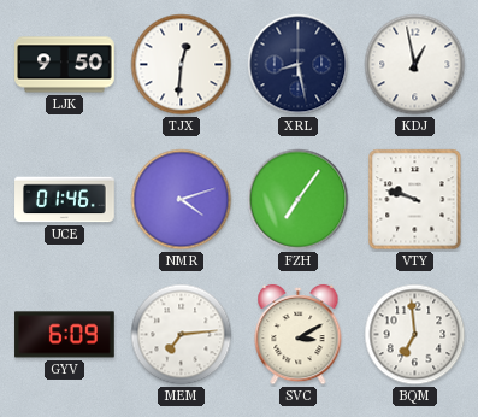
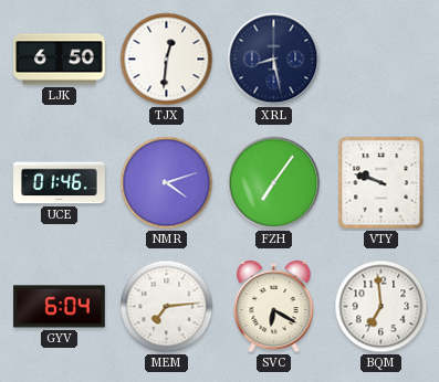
LJK: 9:50 -> 6:50
KDJ: 12:58 -> none
GYV: 6:09 -> 6:04
SVC: 3:10 -> 6:20
